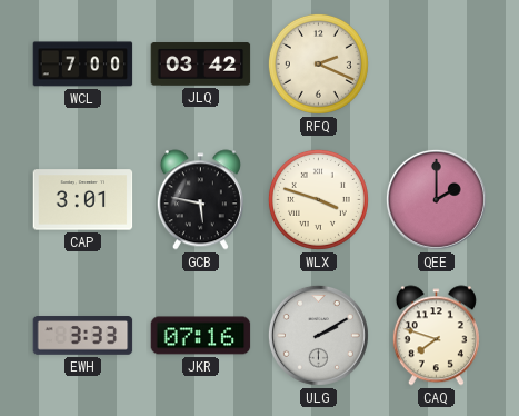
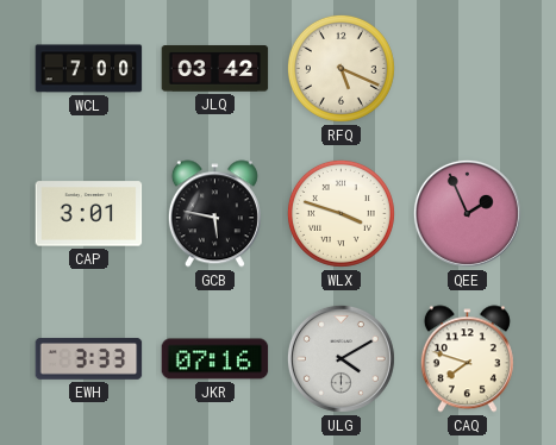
RFQ: 2:19 -> 5:19
QEE: 2:00 -> 1:56
ULG: 2:10 -> 4:10
